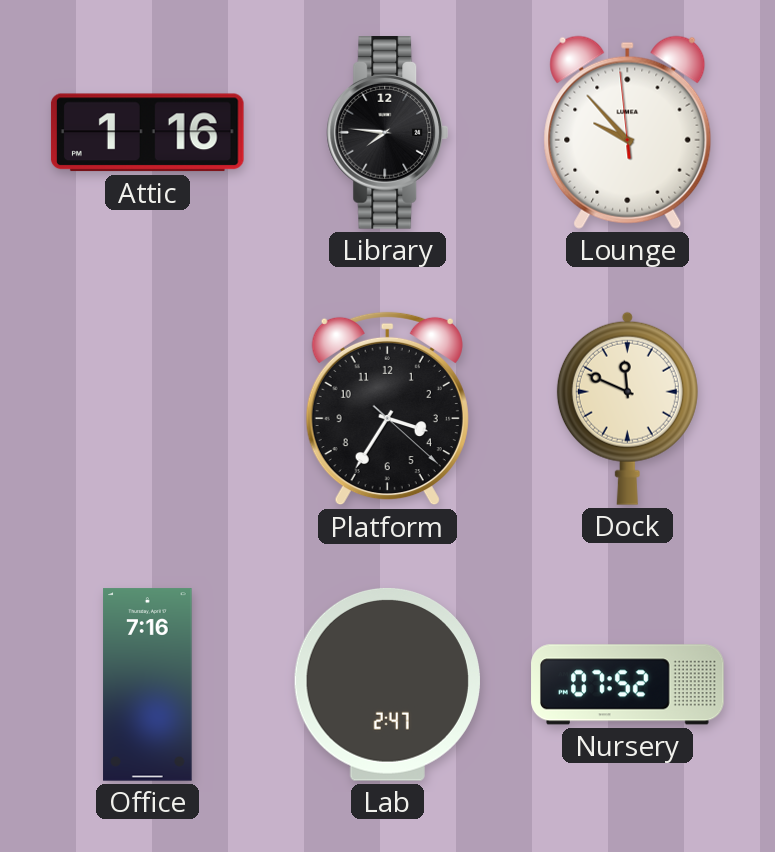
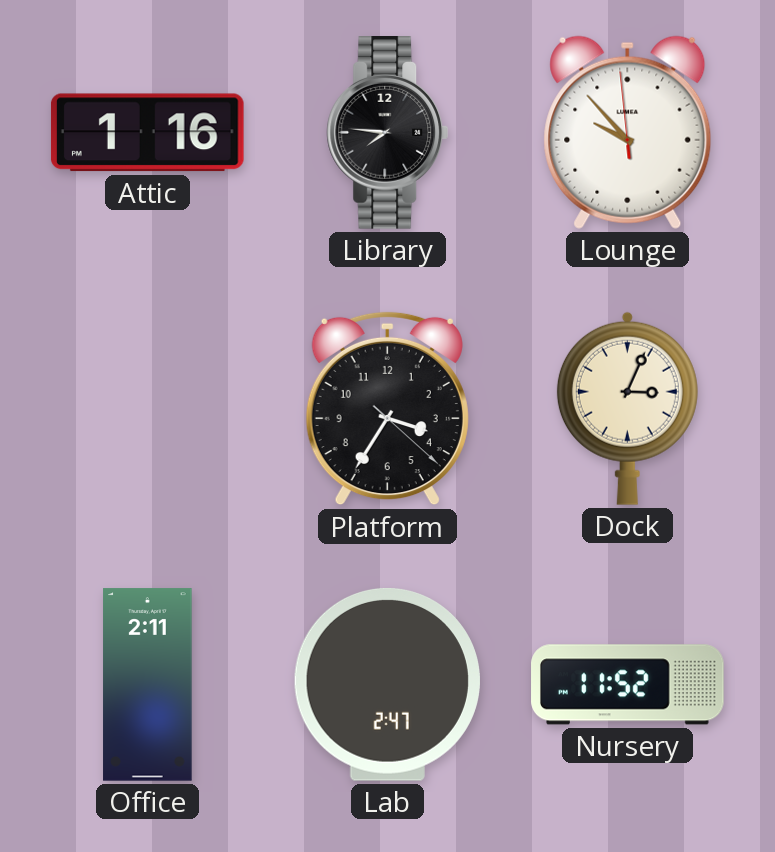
Dock: 11:49 -> 3:04
Office: 7:16 -> 2:11
Nursery: 07:52 -> 11:52
